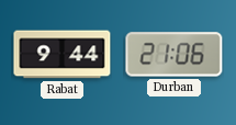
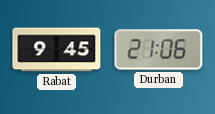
Rabat: 9:44 -> 9:45
